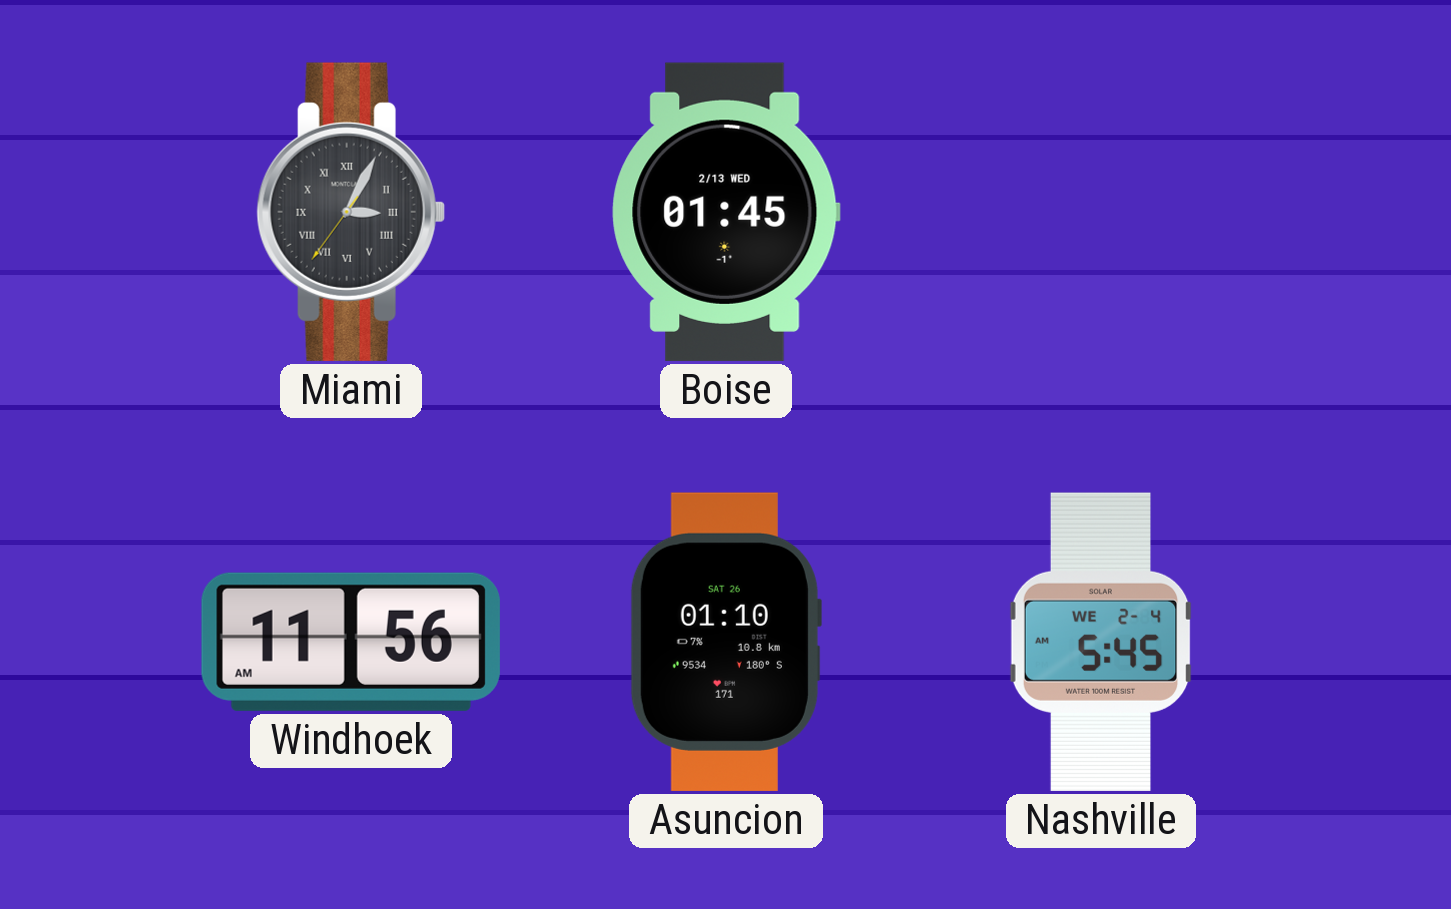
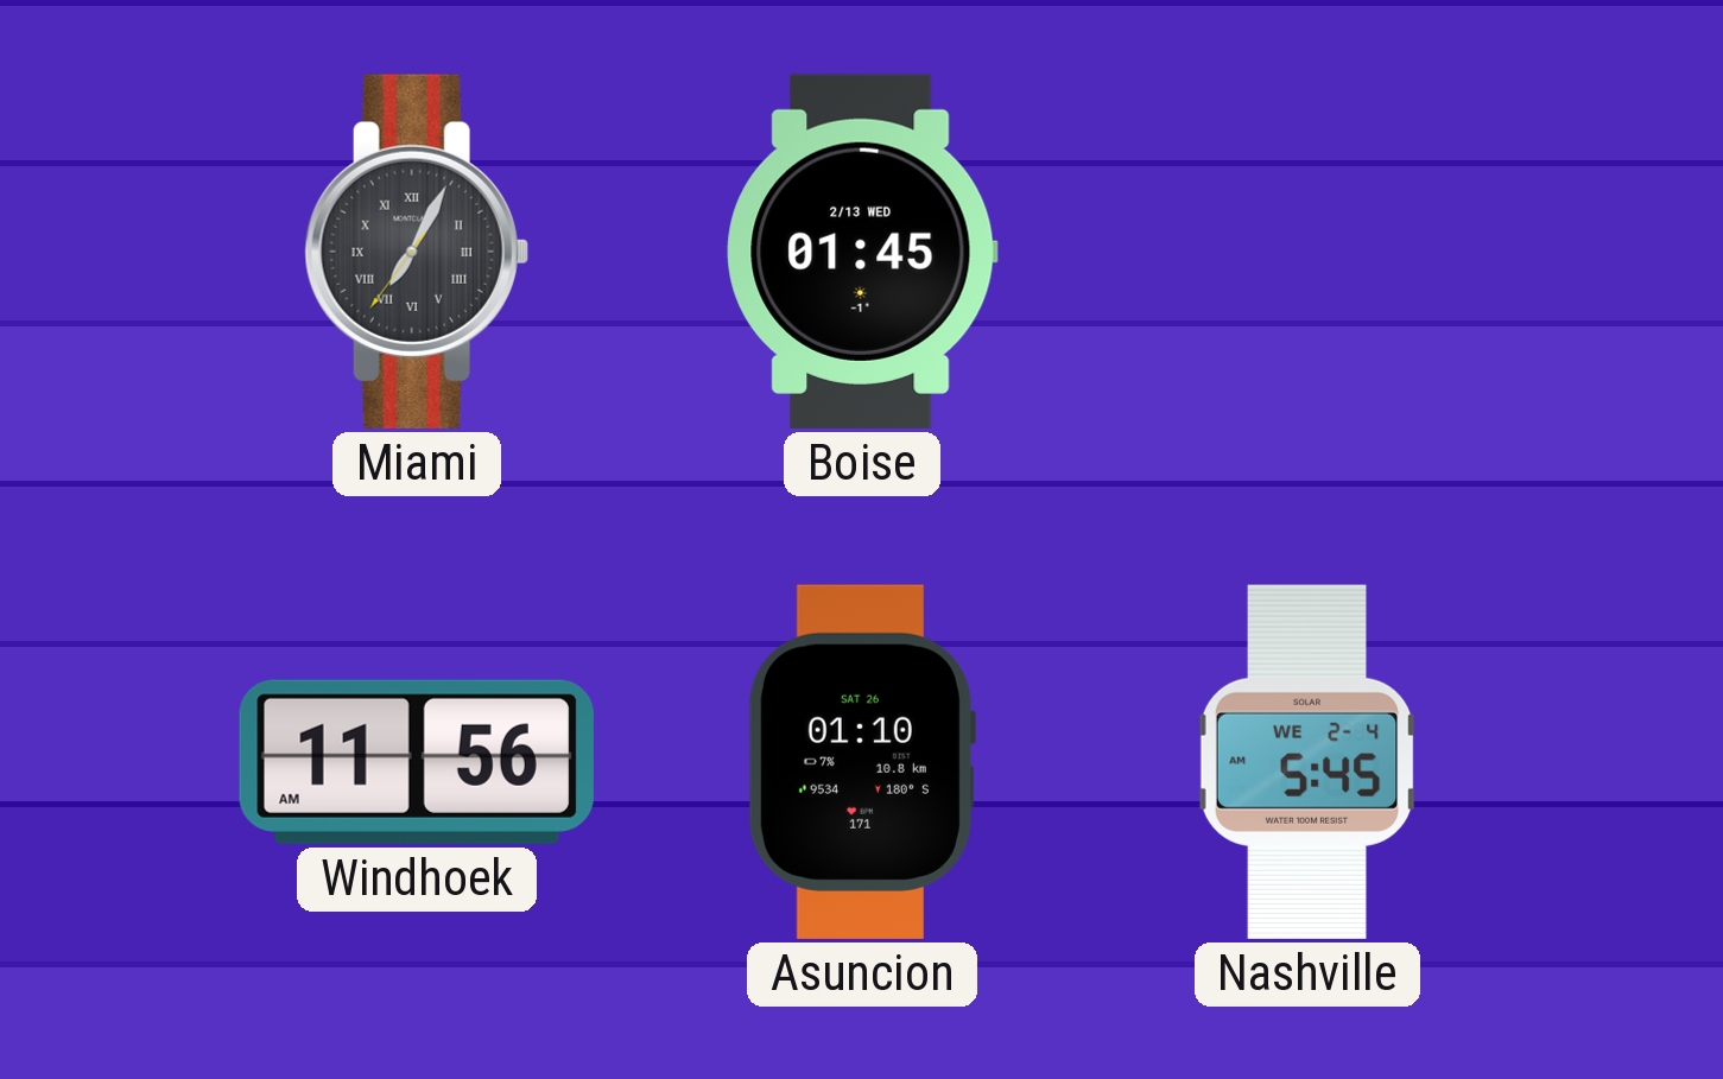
Miami: 3:04 -> 7:04
